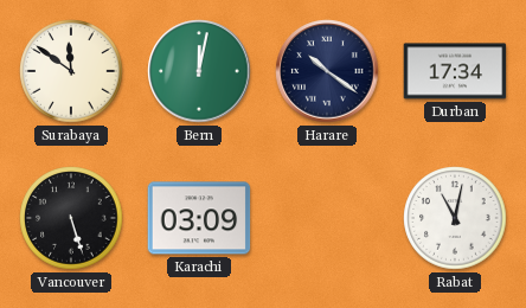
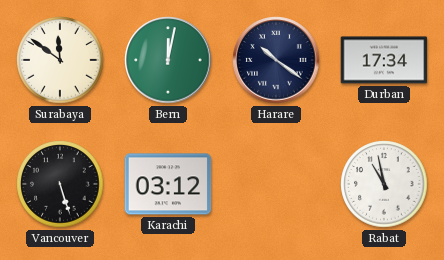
Karachi: 03:09 -> 03:12
Rabat: 11:02 -> 10:58
